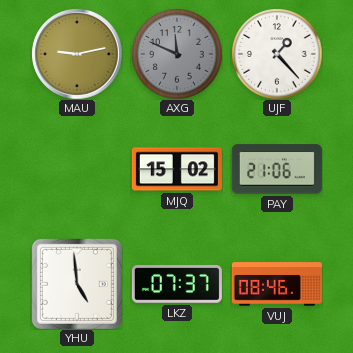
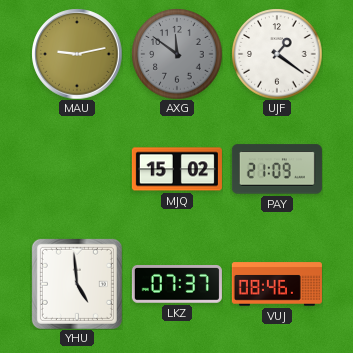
AXG: 11:49 -> 11:51
UJF: 1:23 -> 1:21
PAY: 21:06 -> 21:09
